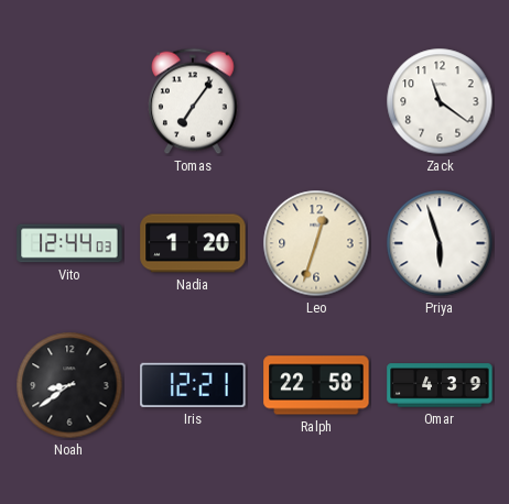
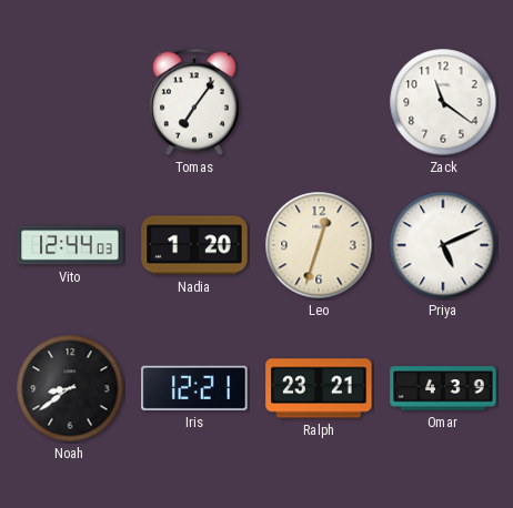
Priya: 5:57 -> 5:11
Ralph: 22:58 -> 23:21
